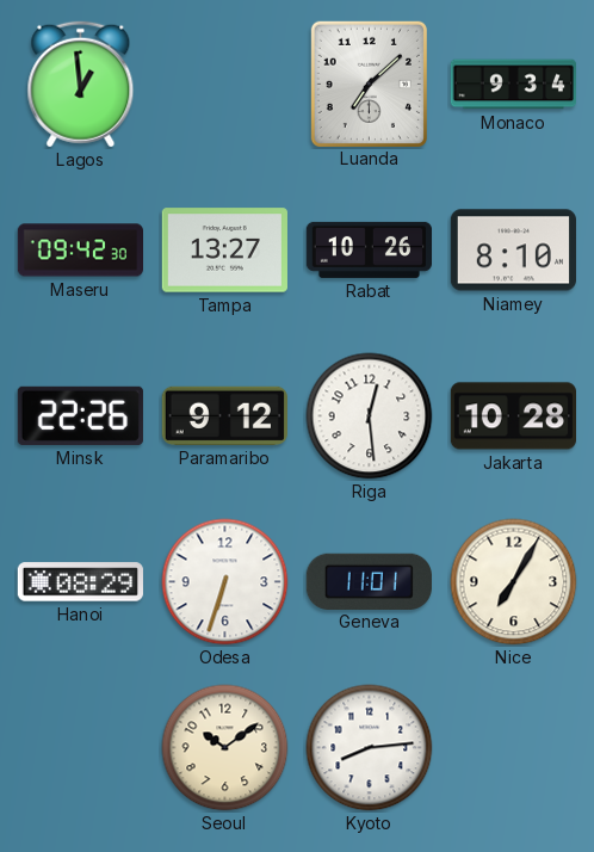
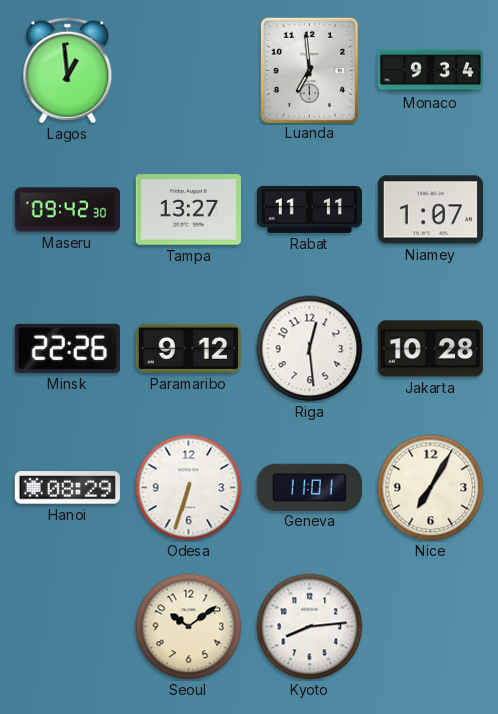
Luanda: 7:08 -> 6:59
Rabat: 10:26 -> 11:11
Niamey: 8:10 -> 1:07
